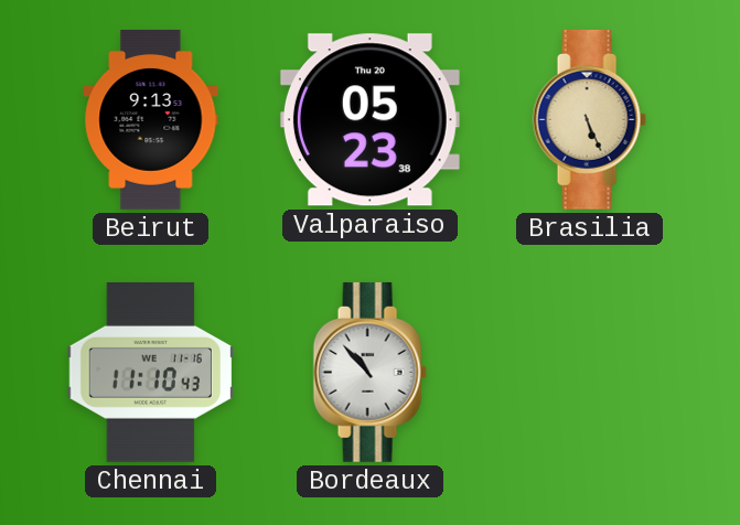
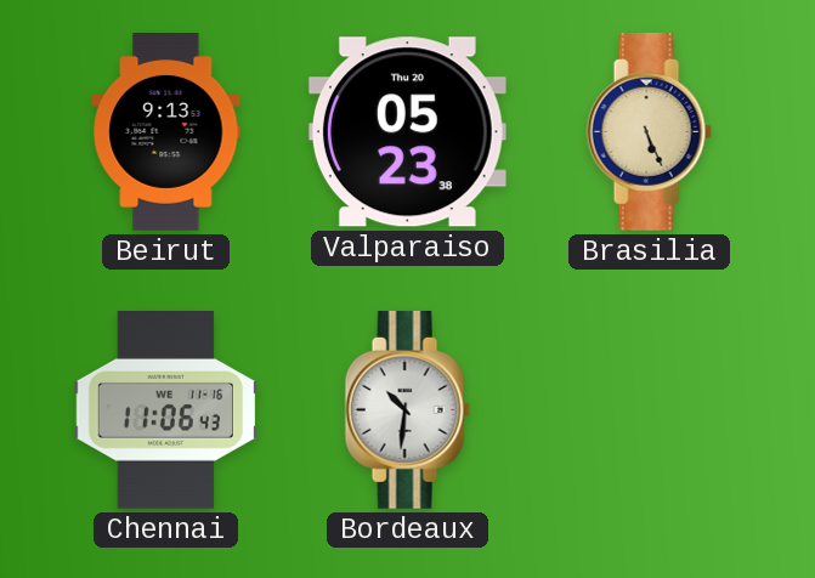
Chennai: 11:10 -> 11:06
Bordeaux: 10:53 -> 10:31
